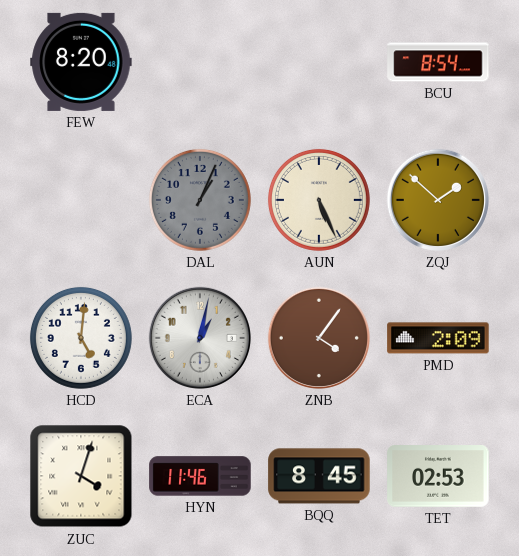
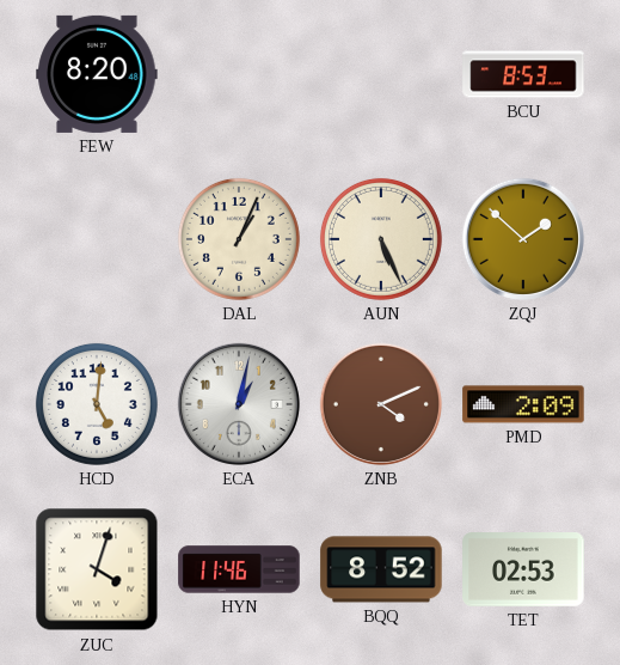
BCU: 8:54 -> 8:53
DAL dial: grey -> cream
ZNB: 4:06 -> 4:11
BQQ: 8:45 -> 8:52
